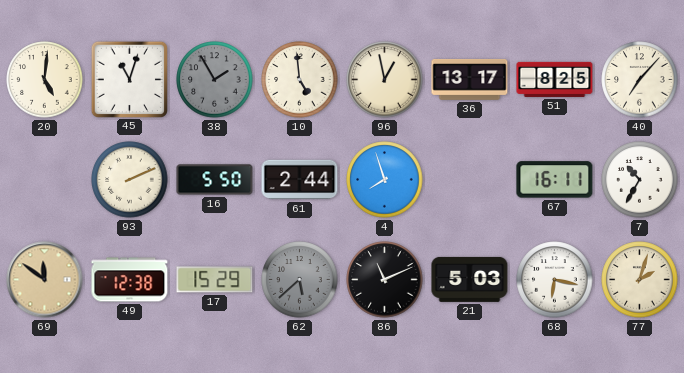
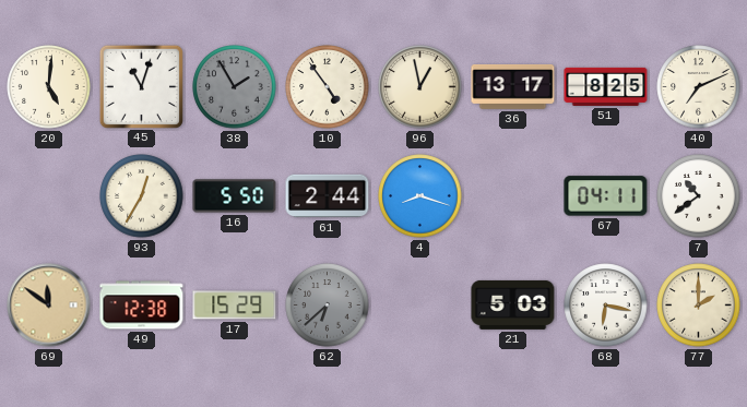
10: 4:59 -> 4:54
40: 7:07 -> 7:11
93: 2:11 -> 12:35
4: 7:57 -> 8:18
67: 16:11 -> 04:11
7: 10:35 -> 10:39
62: 5:38 -> 6:38
86: 11:11 -> none
77: 2:03 -> 2:00
